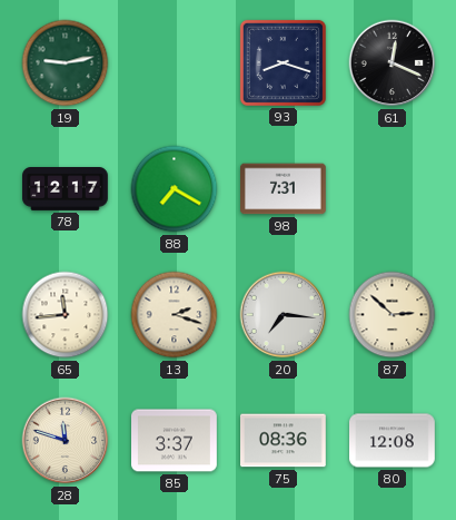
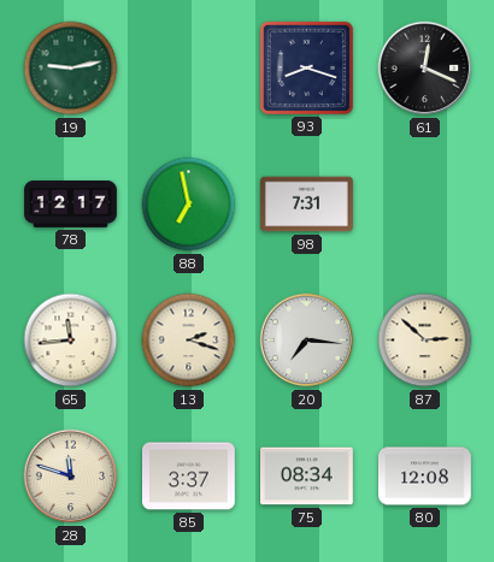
88: 7:20 -> 6:58
75: 08:36 -> 08:34
